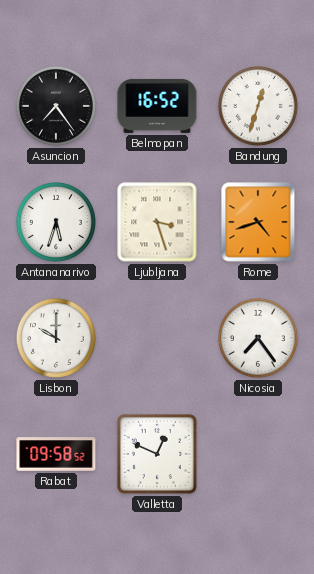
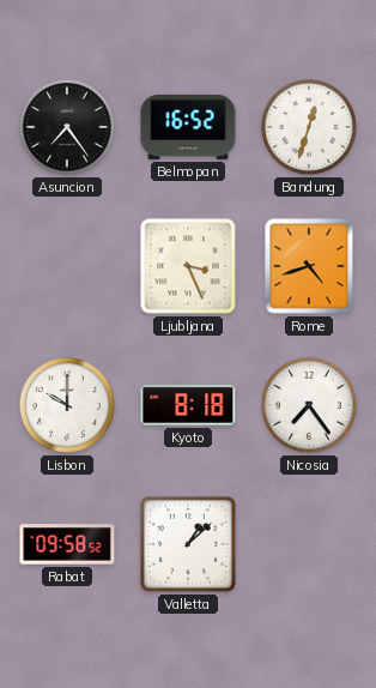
Antananarivo: 5:33 -> none
Ljubljana: 3:27 -> 3:26
Kyoto: none -> 8:18
Valletta: 12:49 -> 1:08
